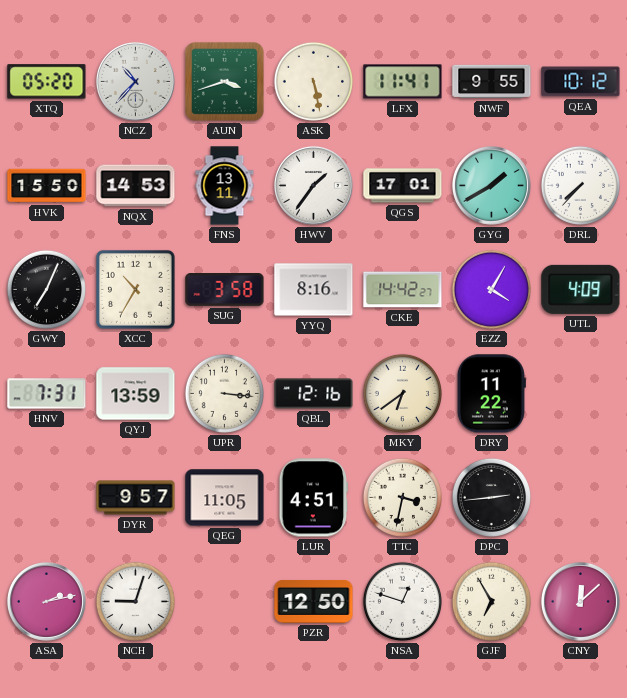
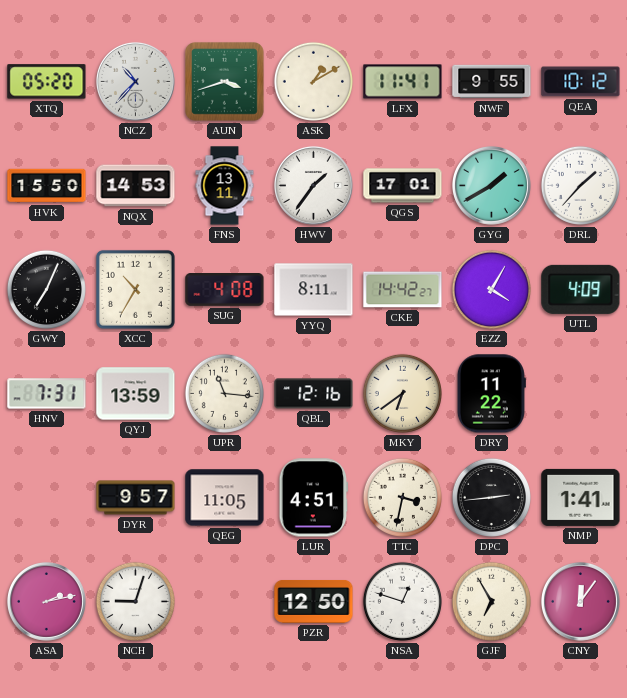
ASK: 5:28 -> 1:10
DRL: 7:37 -> 1:37
SUG: 3:58 -> 4:08
YYQ: 8:16 -> 8:11
UPR: 3:16 -> 11:16
NMP: none -> 1:41
CNY: 12:08 -> 12:06
